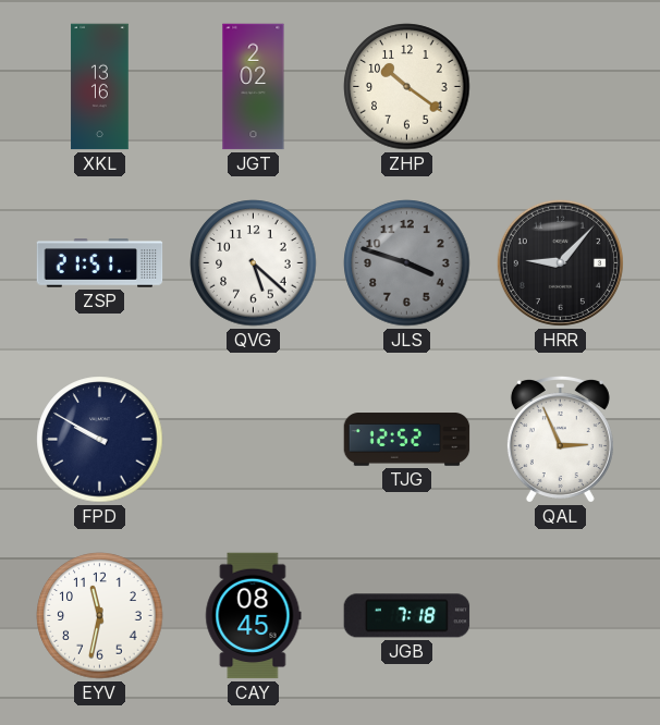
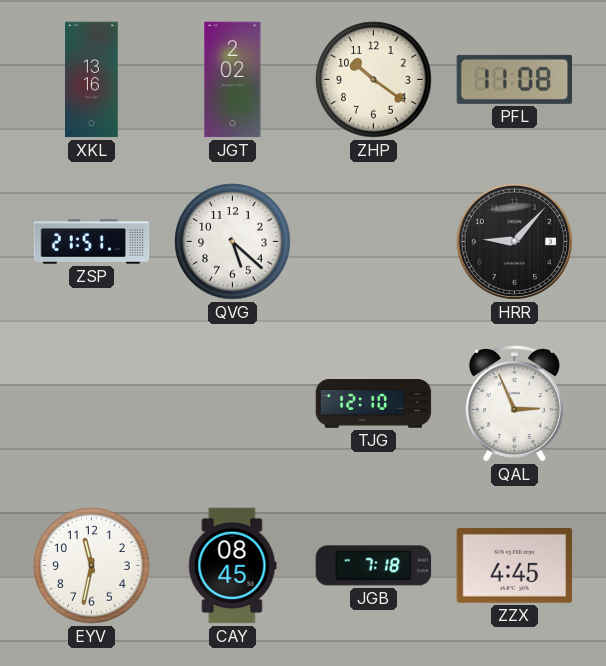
PFL: none -> 11:08
JLS: 3:48 -> none
FPD: 9:50 -> none
TJG: 12:52 -> 12:10
ZZX: none -> 4:45
